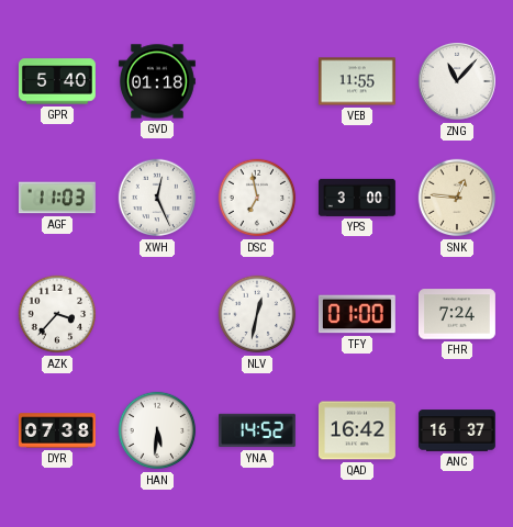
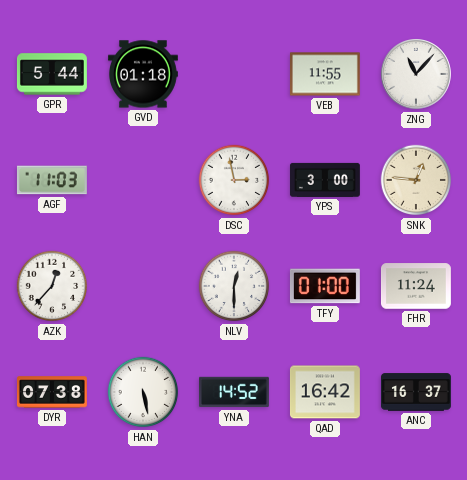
GPR: 5:40 -> 5:44
XWH: 12:26 -> none
DSC: 6:58 -> 2:58
AZK: 3:37 -> 12:37
NLV: 12:32 -> 12:30
FHR: 7:24 -> 11:24
HAN: 5:31 -> 5:28
